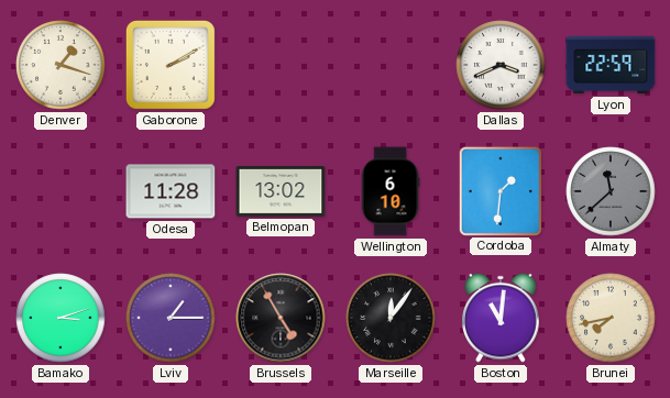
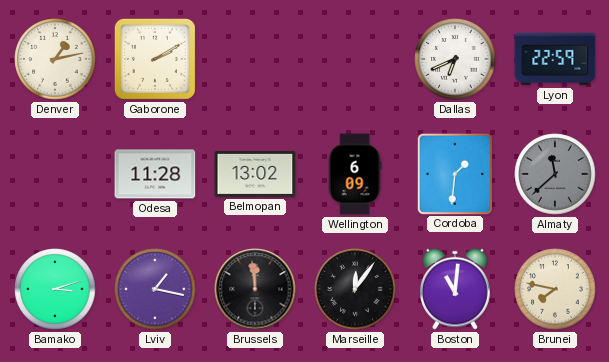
Denver: 1:18 -> 1:13
Dallas: 3:41 -> 6:41
Wellington: 6:10 -> 6:09
Lviv: 1:15 -> 1:17
Brussels: 4:55 -> 11:59
Brunei: 7:43 -> 7:47
